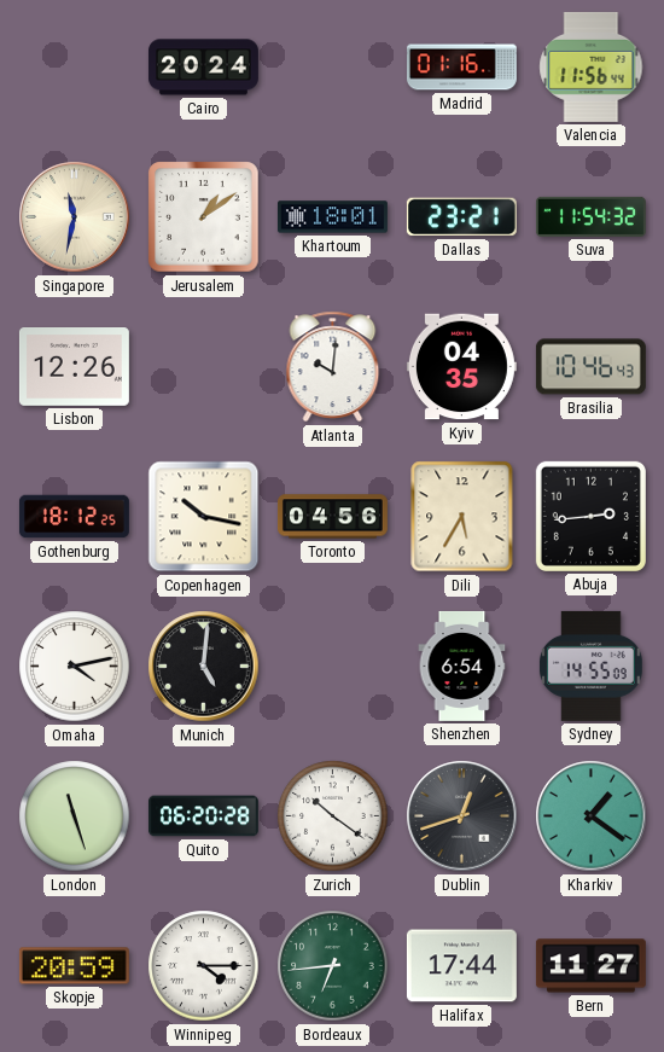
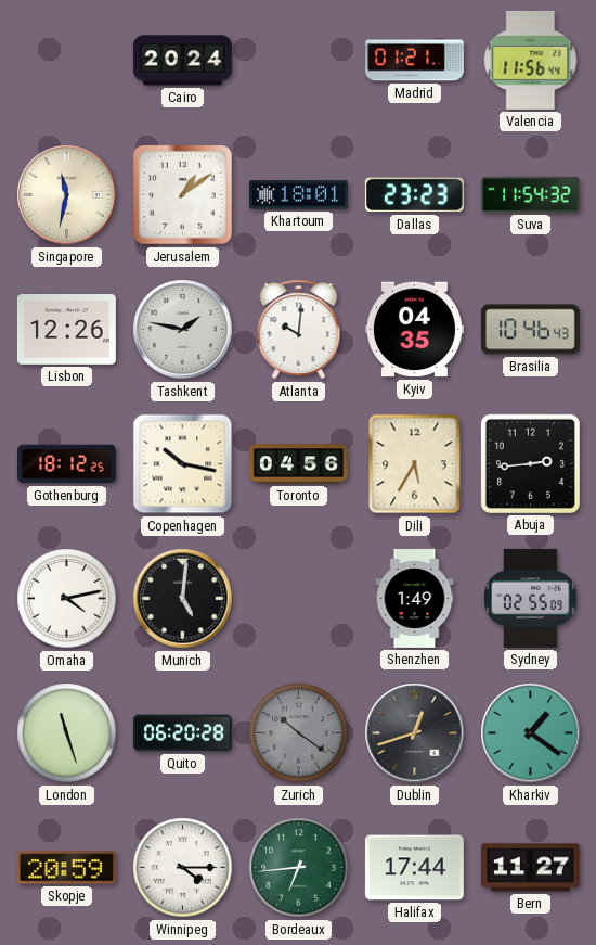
Madrid: 01:16 -> 01:21
Dallas: 23:21 -> 23:23
Tashkent: none -> 1:47
Shenzhen: 6:54 -> 1:49
Sydney: 14:55 -> 02:55
Zurich dial: white -> grey
